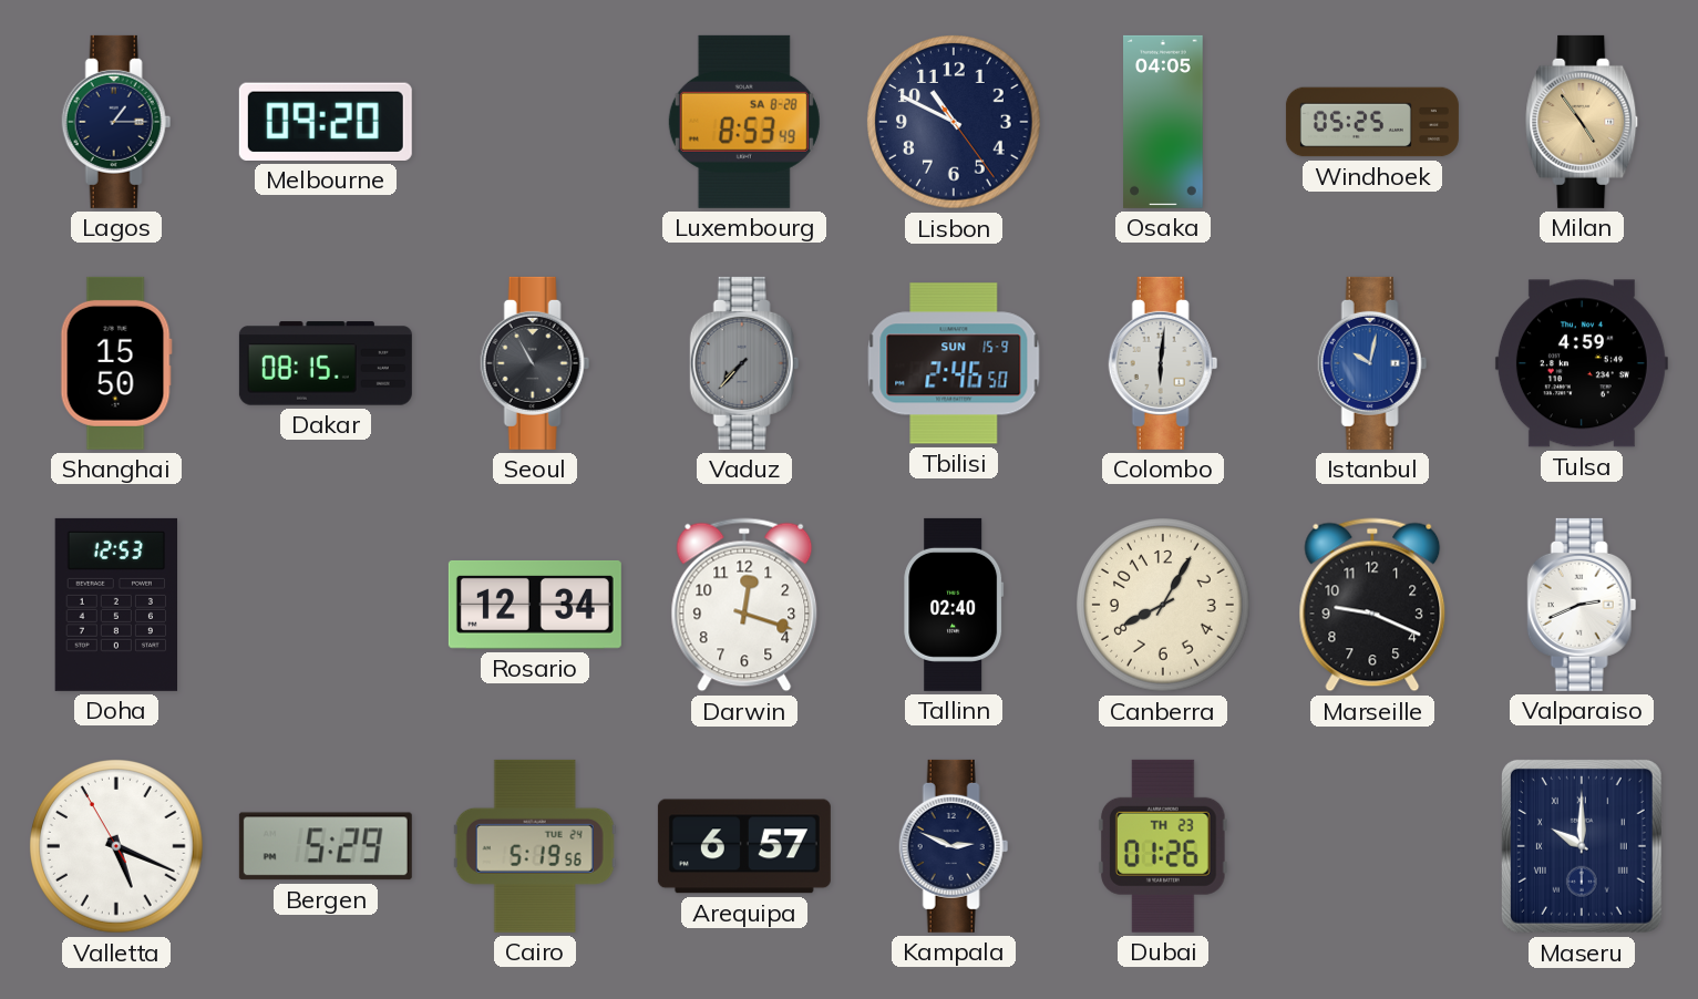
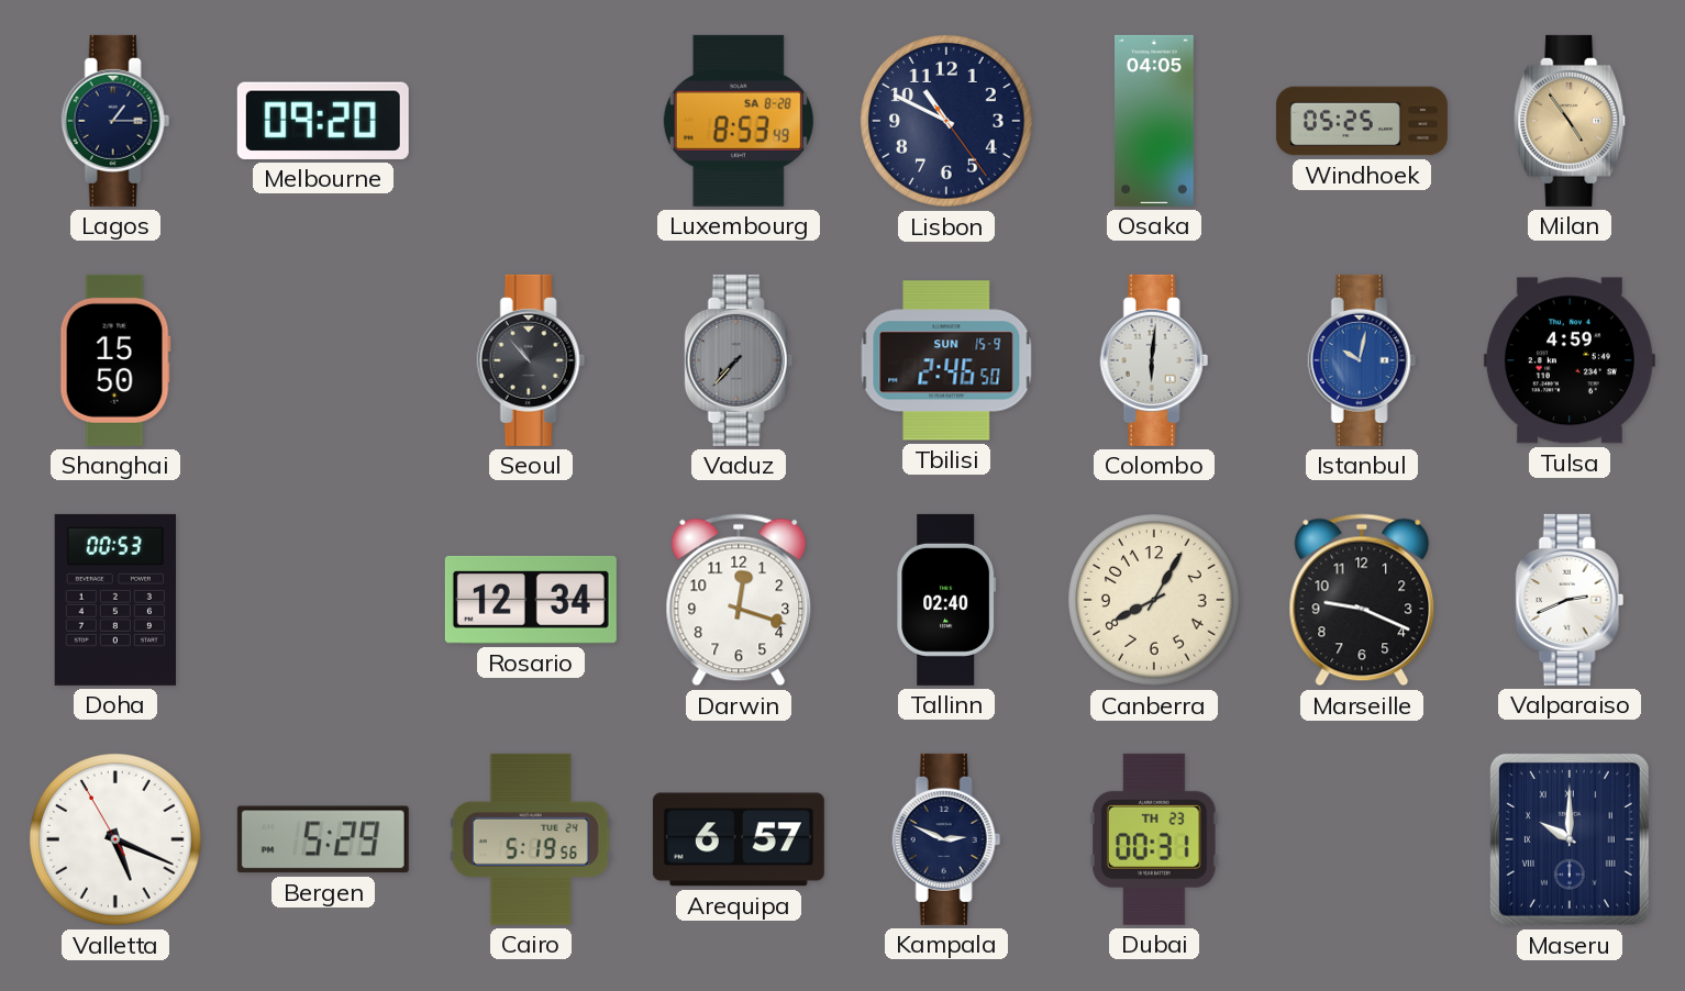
Dakar: 08:15 -> none
Seoul: 10:55 -> 10:53
Doha: 12:53 -> 00:53
Dubai: 01:26 -> 00:31
